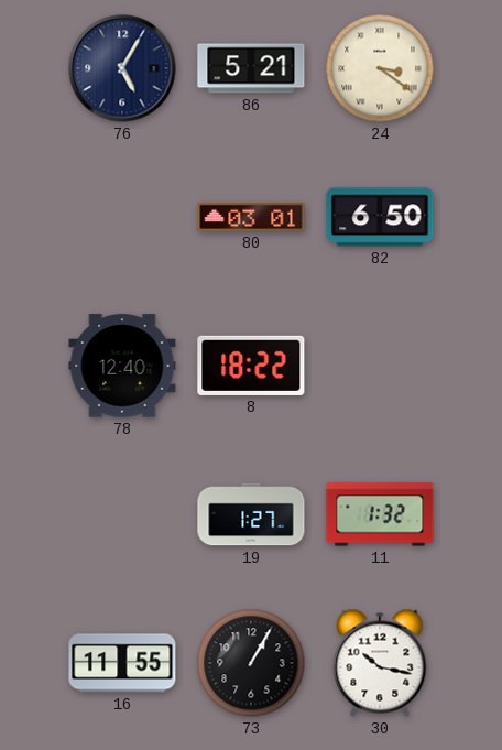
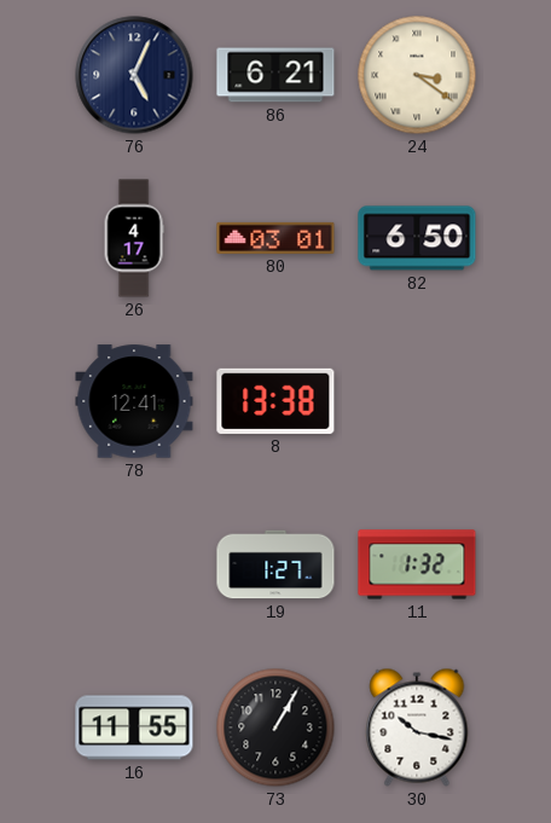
76: 5:05 -> 5:04
86: 5:21 -> 6:21
26: none -> 4:17
78: 12:40 -> 12:41
8: 18:22 -> 13:38
